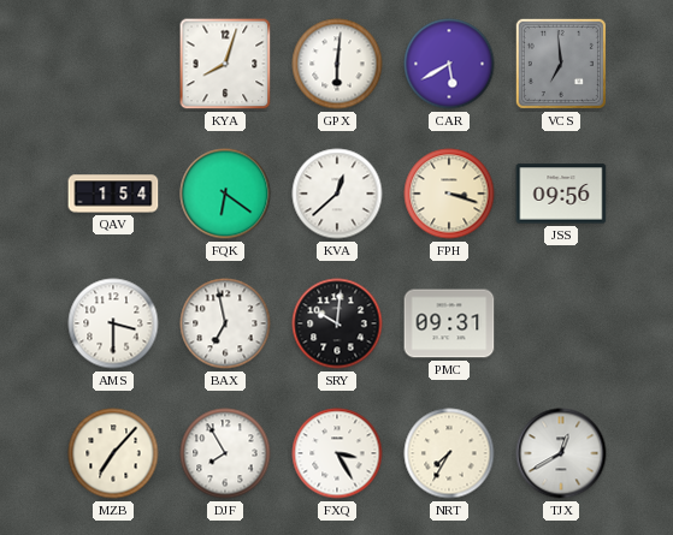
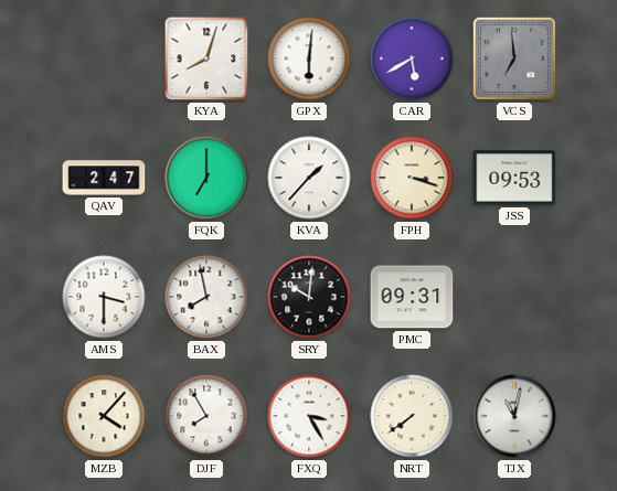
QAV: 1:54 -> 2:47
FQK: 6:21 -> 7:00
KVA: 12:38 -> 1:37
JSS: 09:56 -> 09:53
BAX: 6:58 -> 7:58
MZB: 7:07 -> 4:07
NRT: 7:35 -> 7:39
TJX: 12:40 -> 11:02
